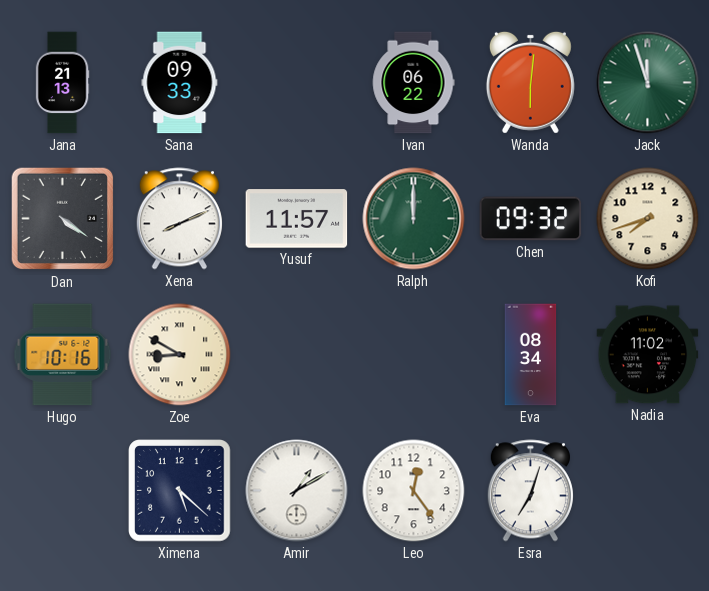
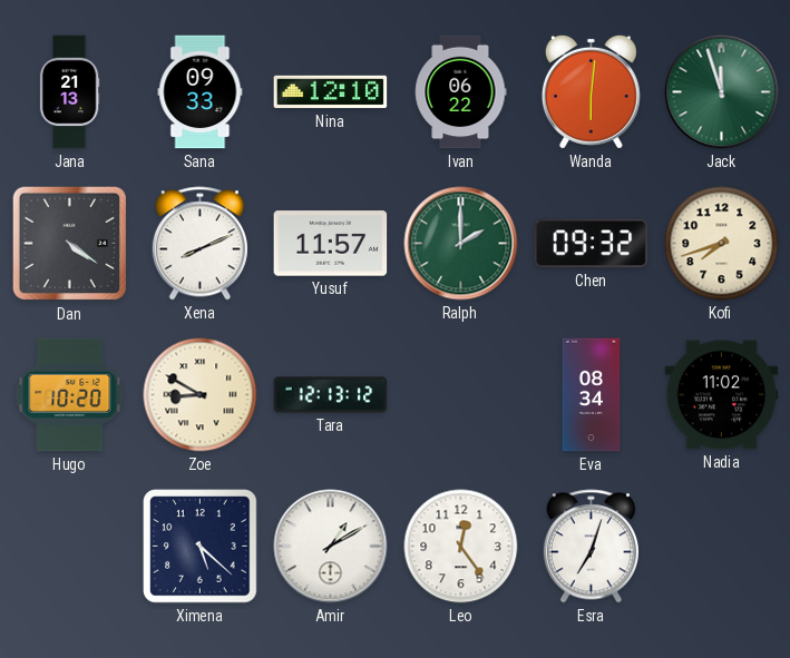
Nina: none -> 12:10
Ralph: 12:00 -> 2:00
Hugo: 10:16 -> 10:20
Tara: none -> 12:13
